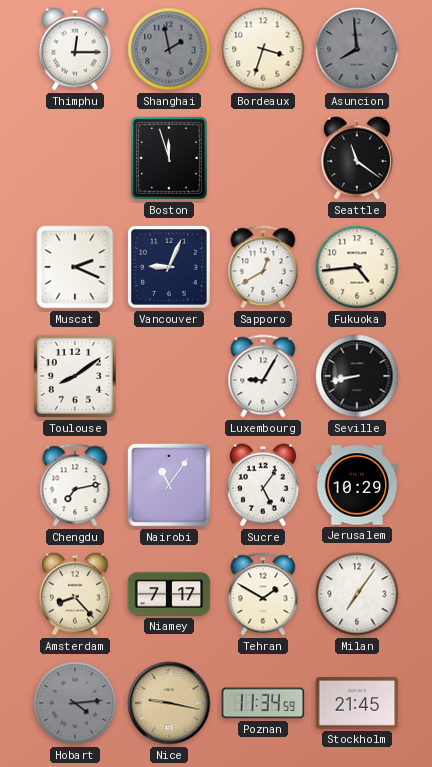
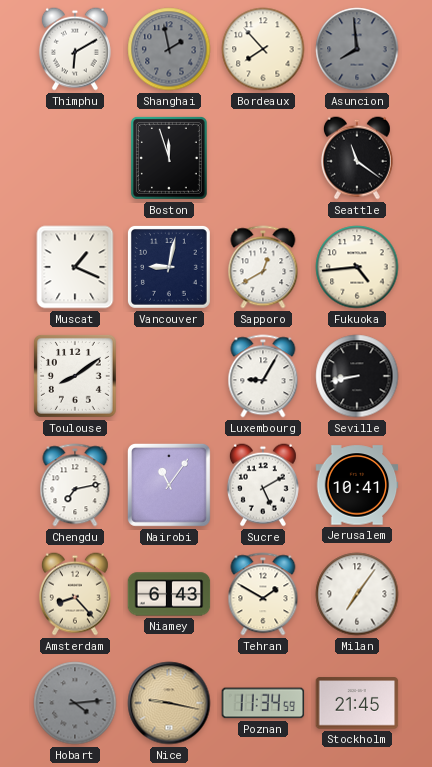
Thimphu: 12:15 -> 6:10
Bordeaux: 3:33 -> 7:53
Muscat: 2:19 -> 1:19
Vancouver: 9:04 -> 9:02
Sucre: 5:06 -> 5:10
Jerusalem: 10:29 -> 10:41
Niamey: 7:17 -> 6:43
